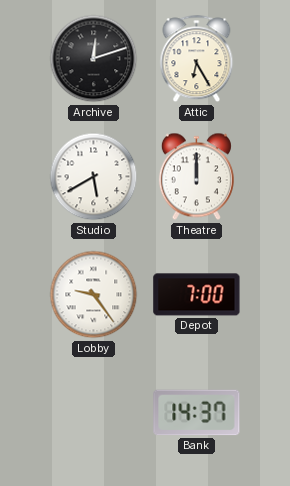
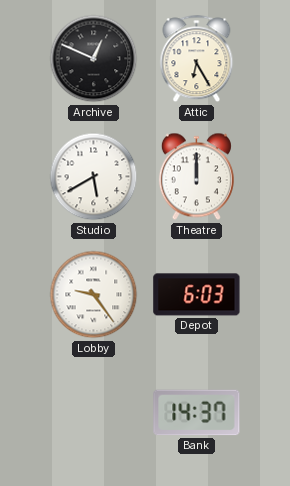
Archive: 12:12 -> 12:49
Depot: 7:00 -> 6:03
